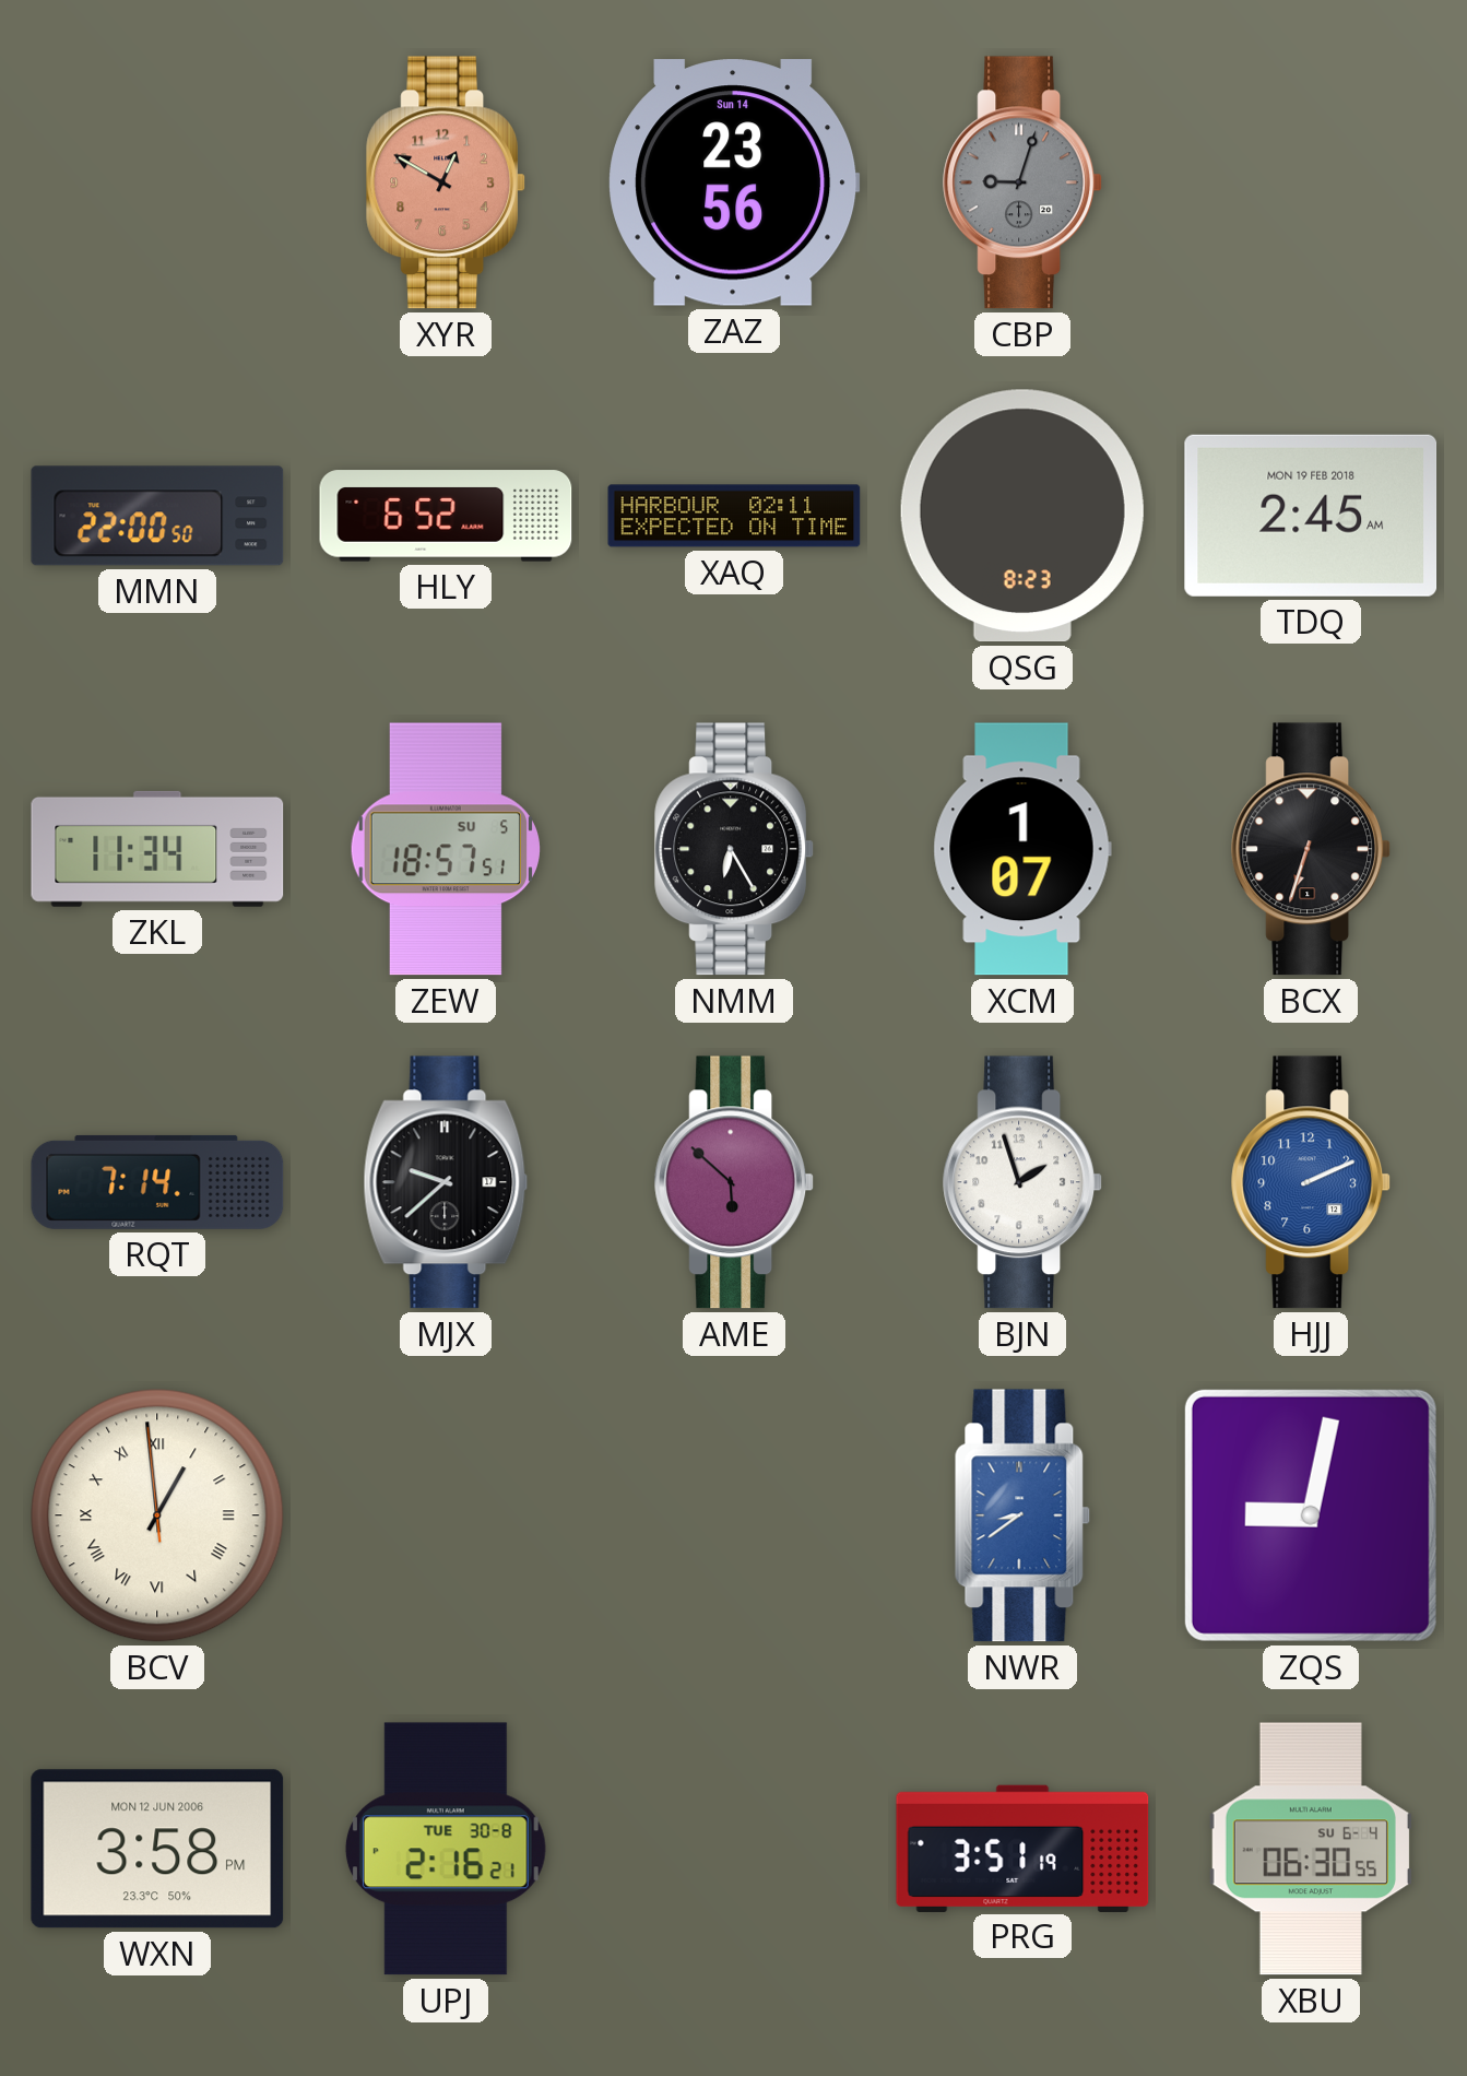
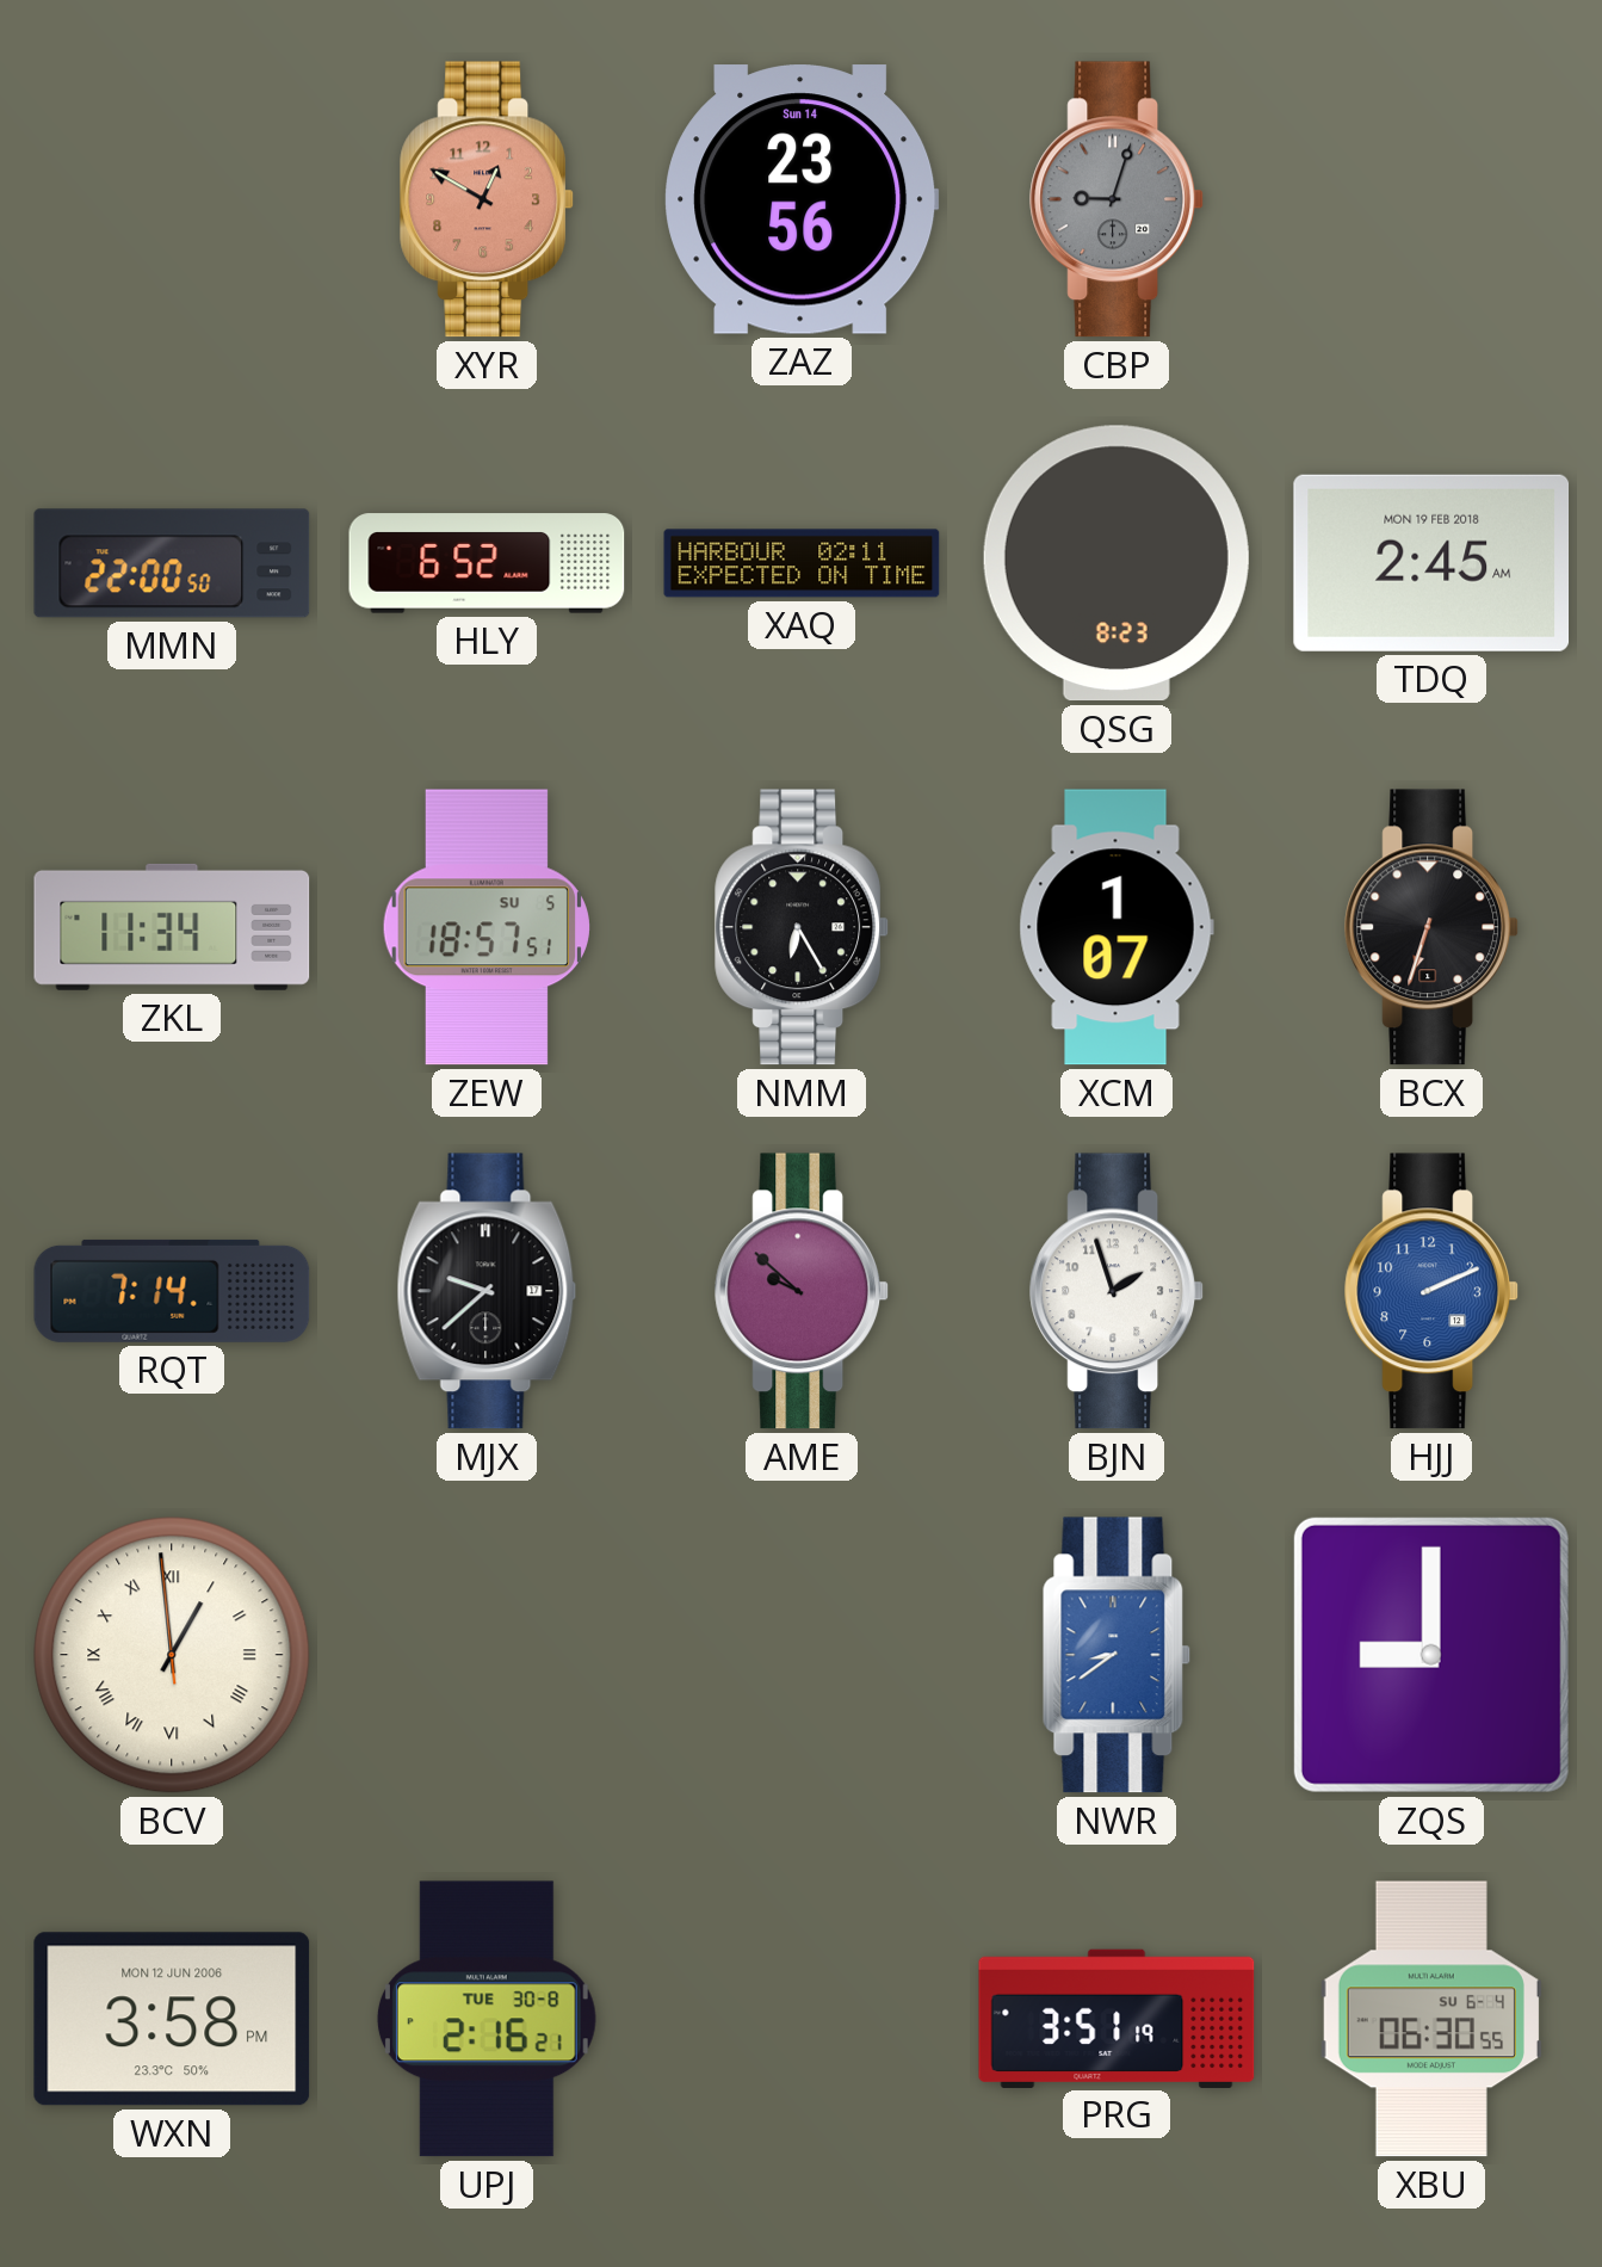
AME: 5:52 -> 9:52
ZQS: 9:02 -> 9:00
